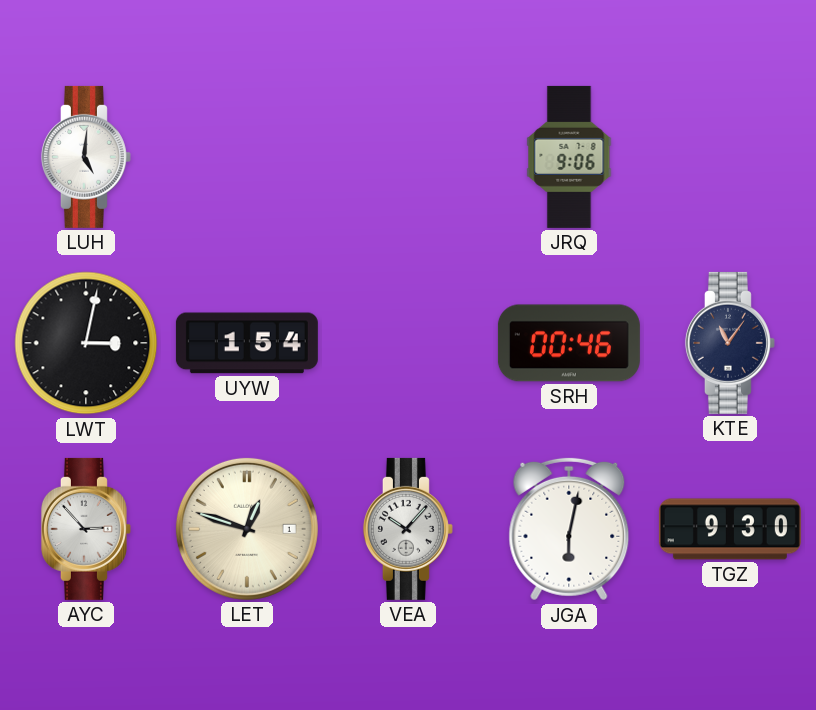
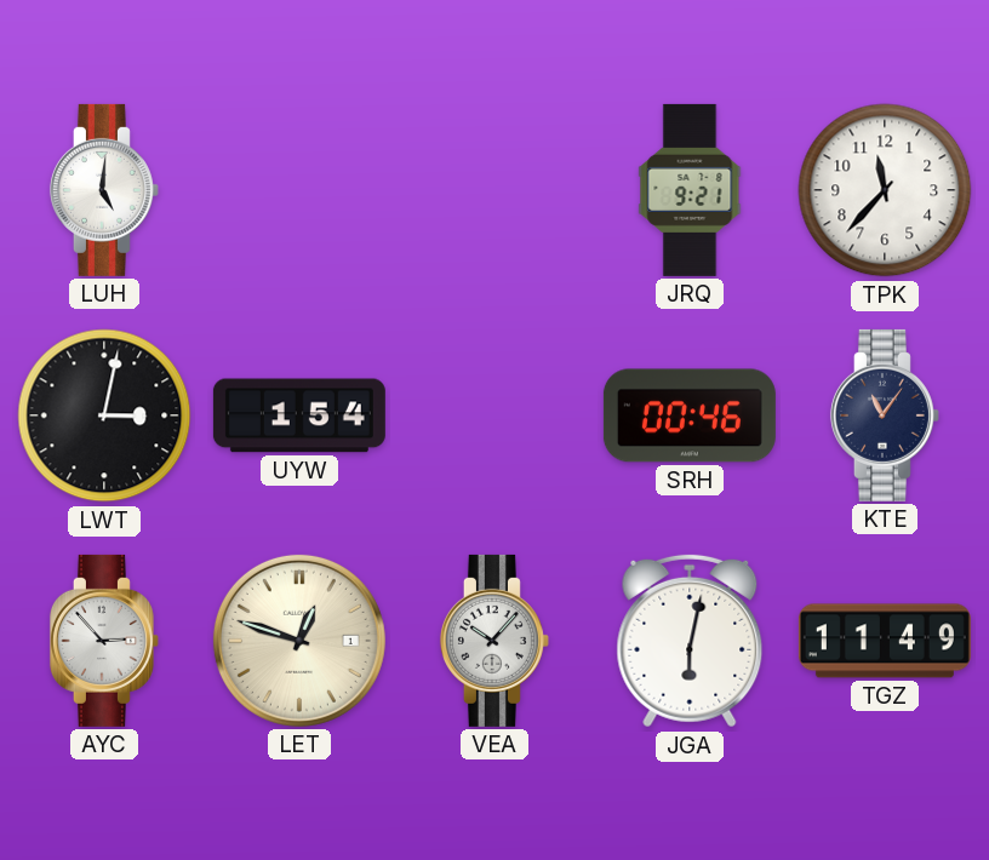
JRQ: 9:06 -> 9:21
TPK: none -> 11:37
TGZ: 9:30 -> 11:49
